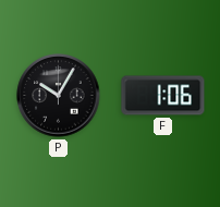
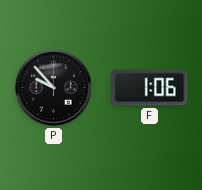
P: 10:05 -> 9:53
